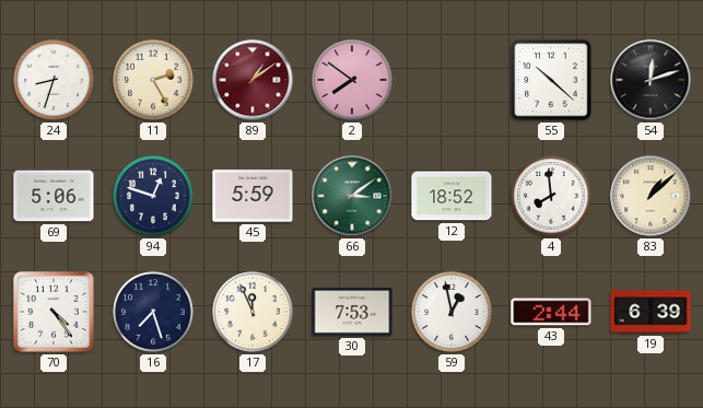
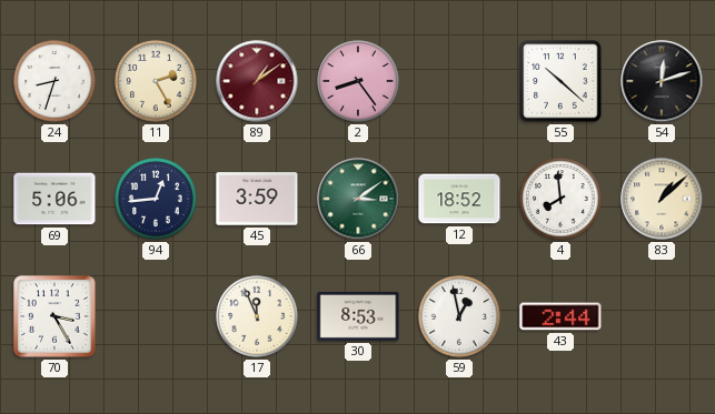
2: 7:51 -> 8:24
94: 12:48 -> 12:44
45: 5:59 -> 3:59
70: 4:24 -> 3:25
16: 7:27 -> none
30: 7:53 -> 8:53
19: 6:39 -> none
